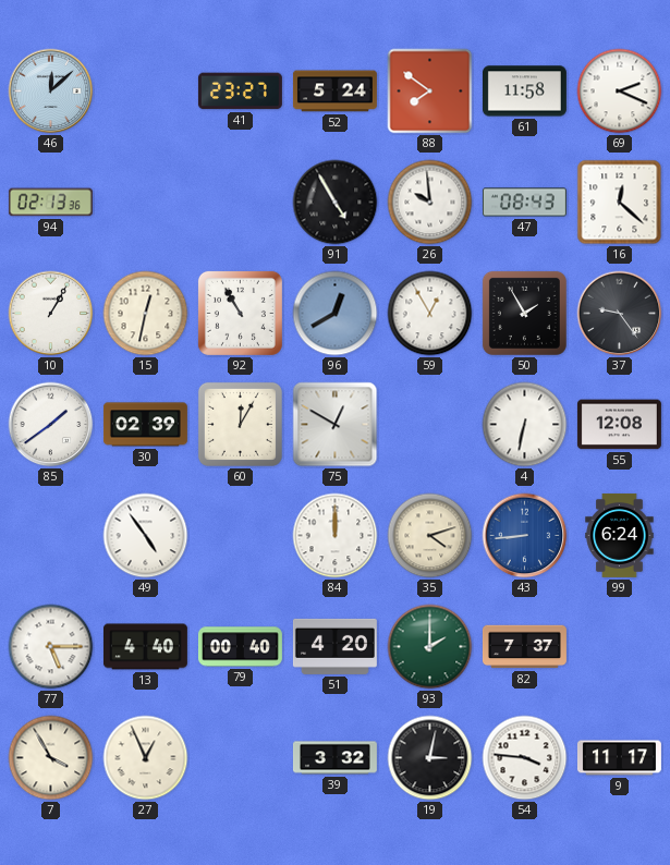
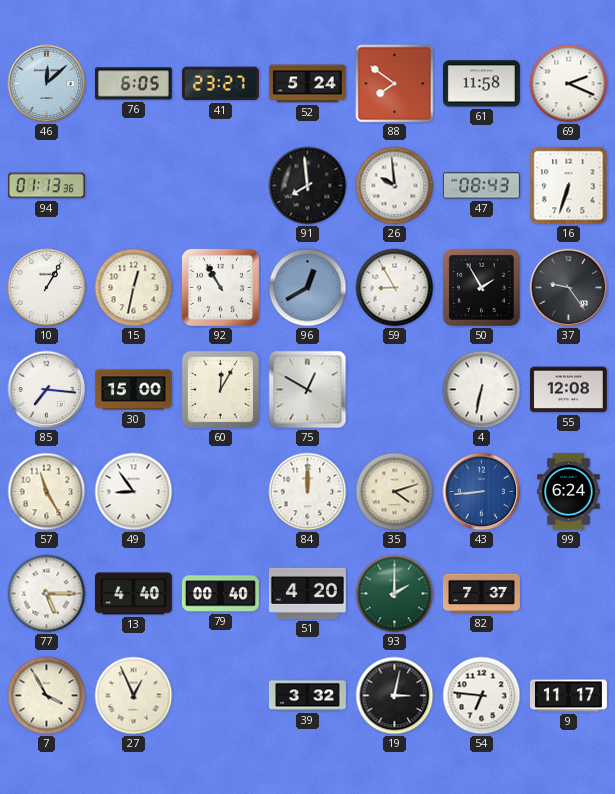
76: none -> 6:05
94: 02:13 -> 01:13
91: 4:55 -> 7:59
16: 12:22 -> 6:33
59: 12:55 -> 8:55
85: 1:39 -> 7:16
30: 02:39 -> 15:00
57: none -> 11:25
49: 4:54 -> 8:54
54: 3:46 -> 6:46
